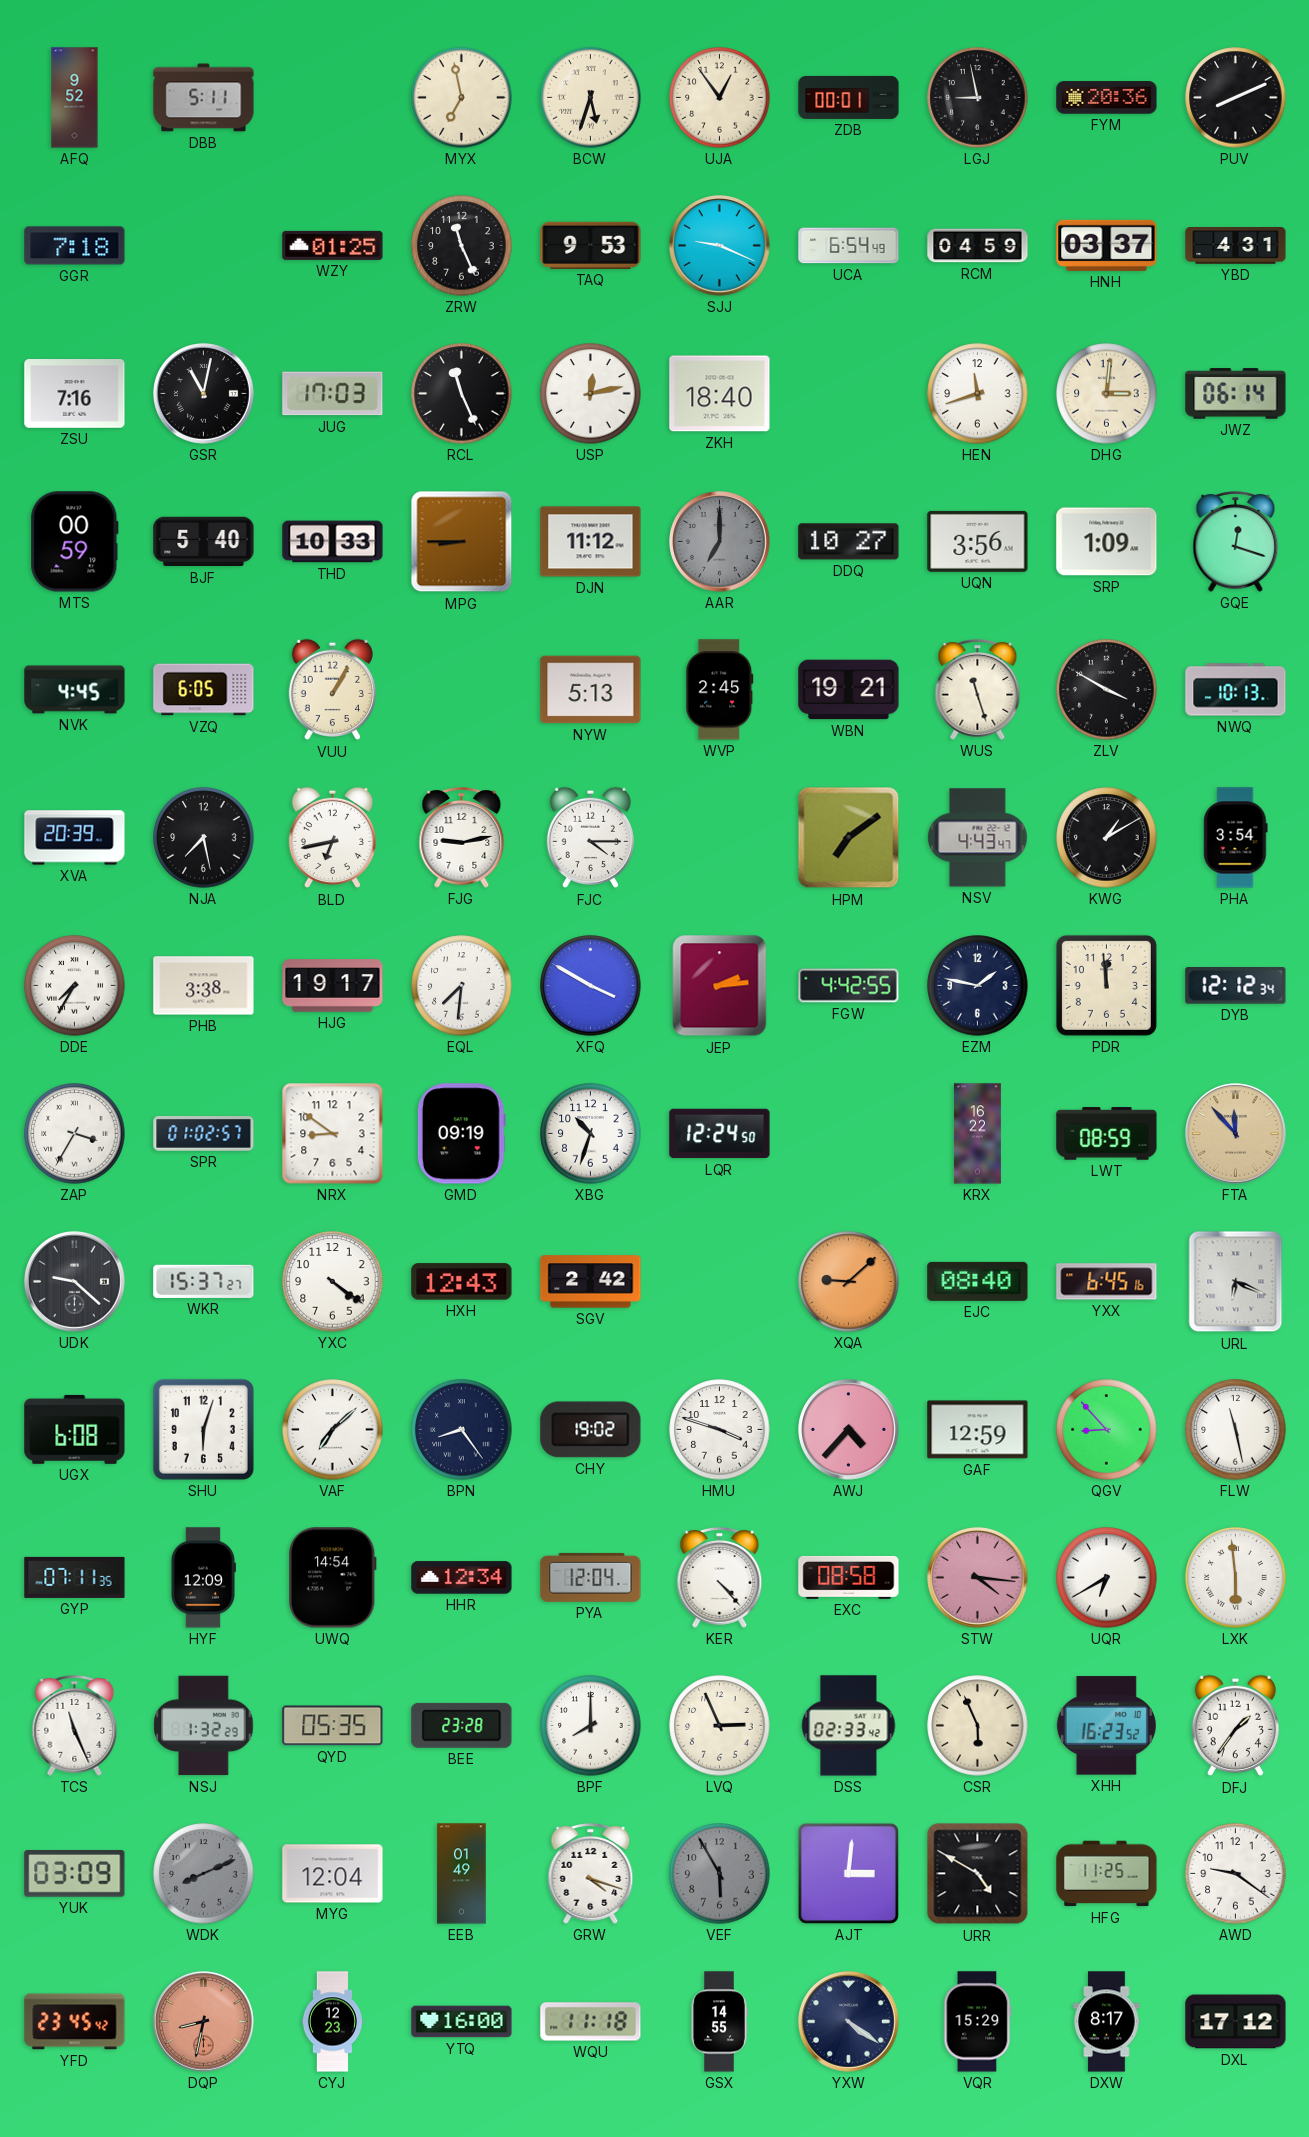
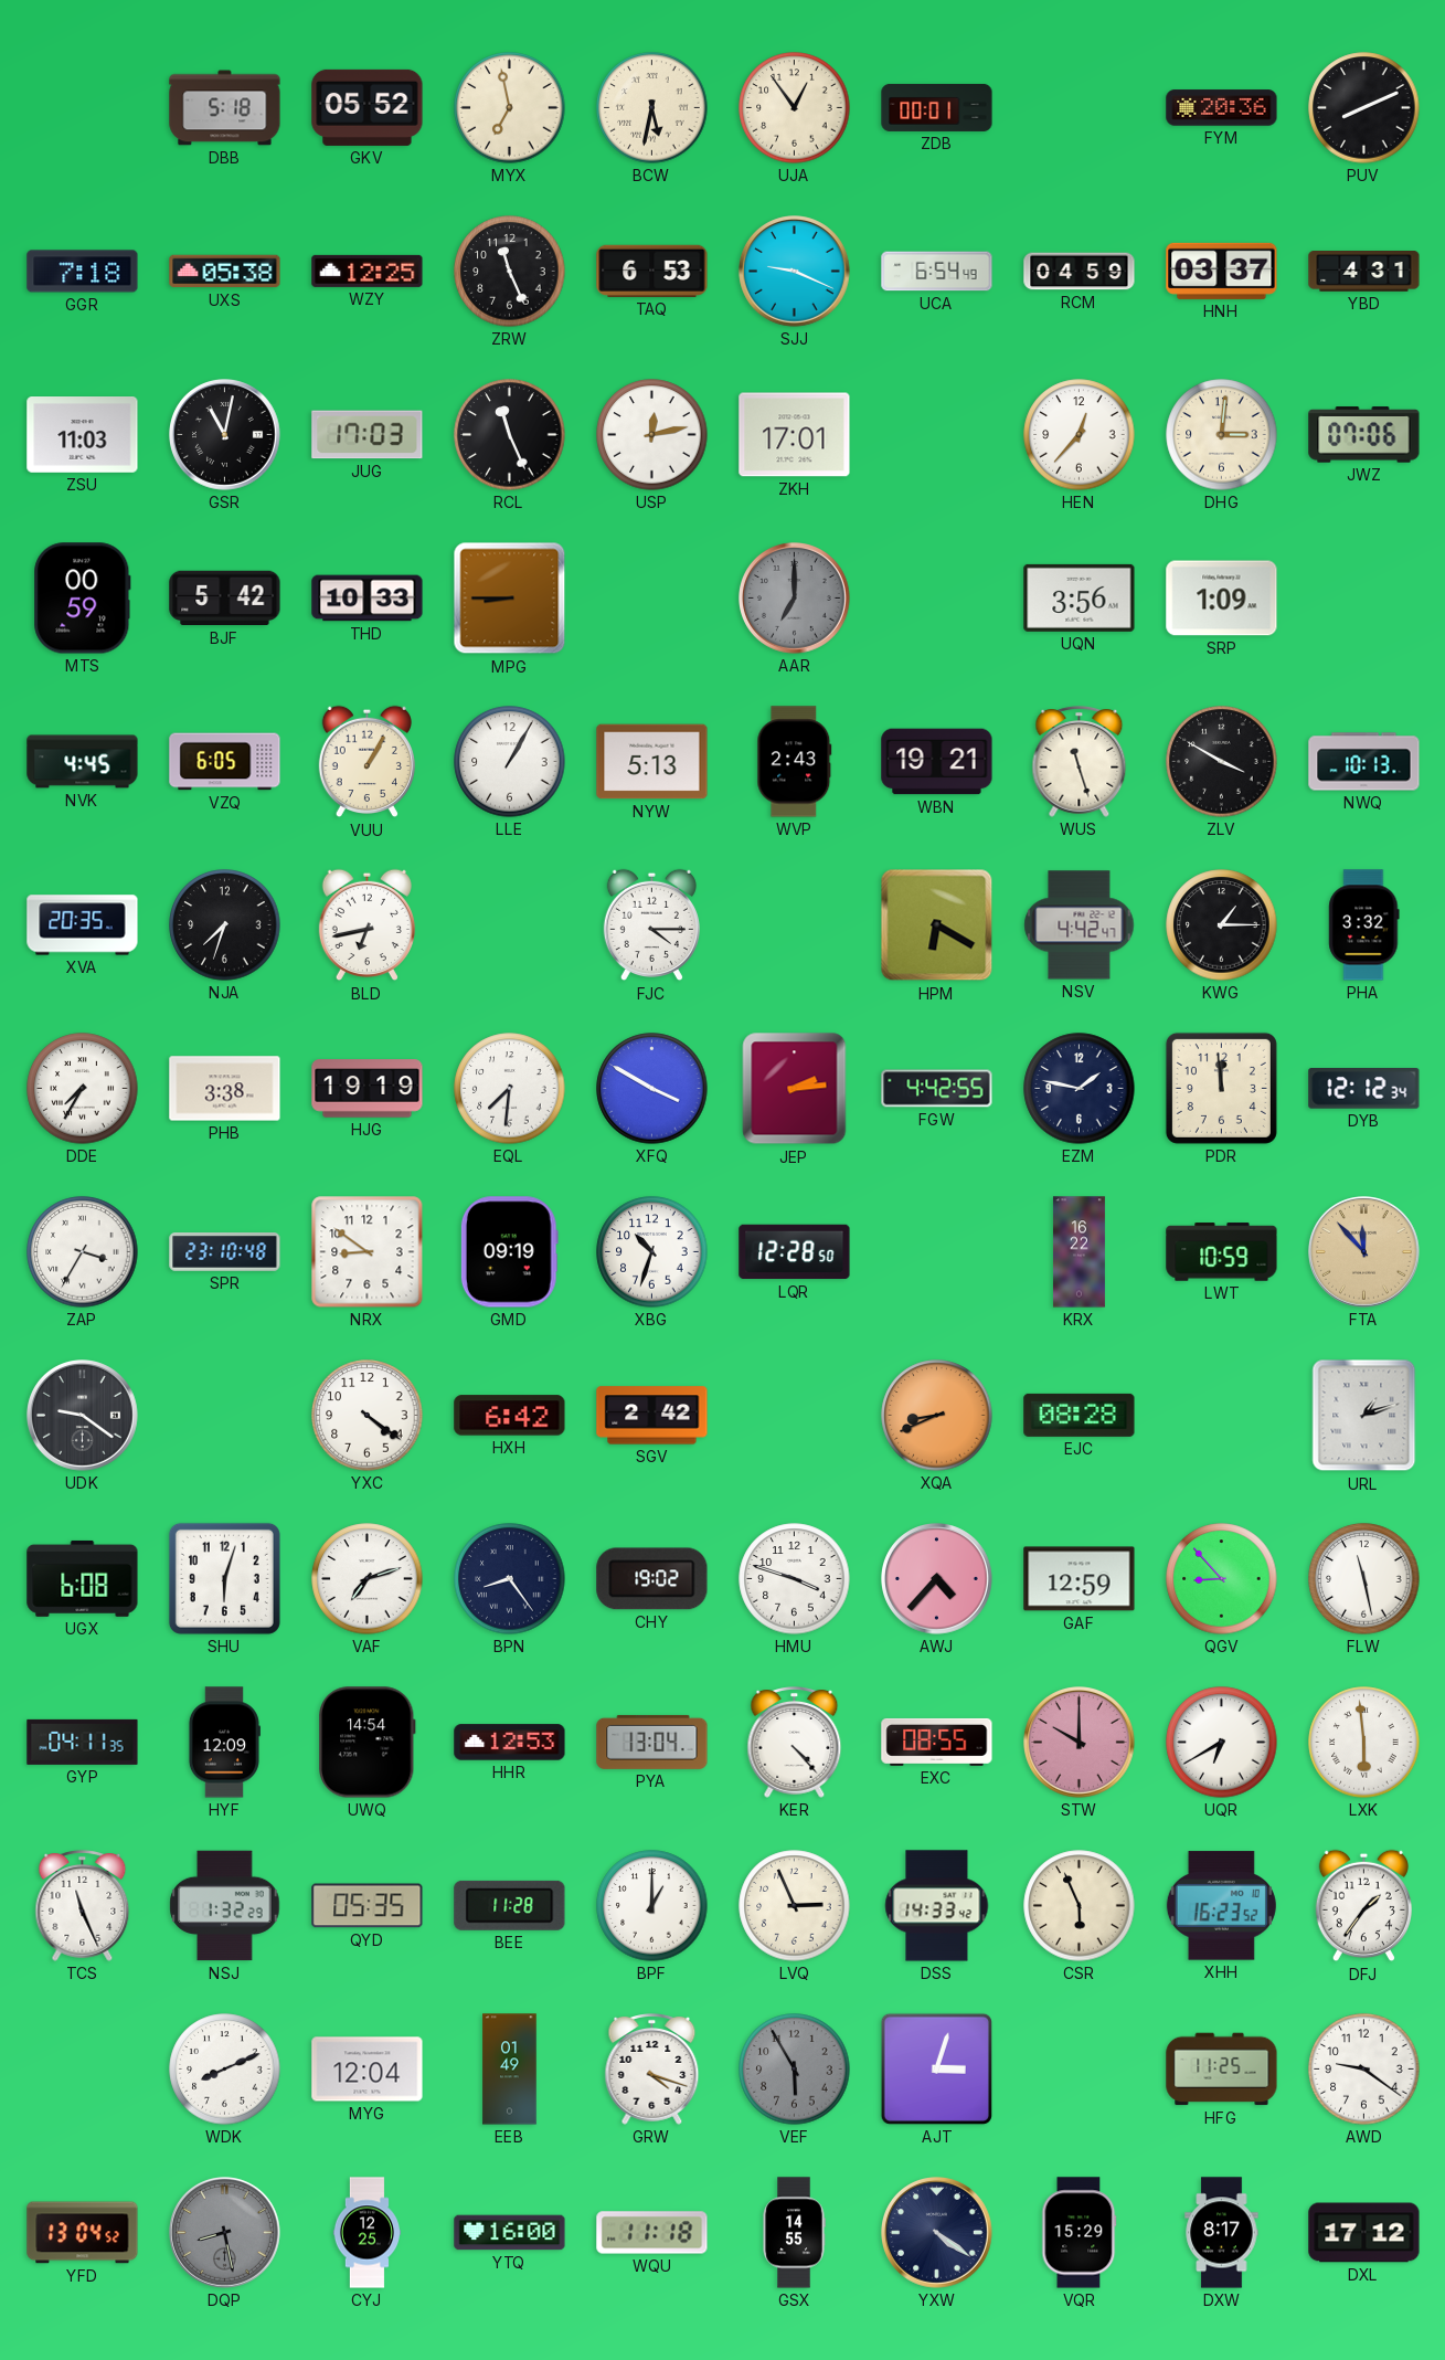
AFQ: 9:52 -> none
DBB: 5:11 -> 5:18
GKV: none -> 05:52
BCW: 5:33 -> 5:32
LGJ: 8:58 -> none
UXS: none -> 05:38
WZY: 01:25 -> 12:25
TAQ: 9:53 -> 6:53
ZSU: 7:16 -> 11:03
ZKH: 18:40 -> 17:01
HEN: 11:42 -> 12:37
JWZ: 06:14 -> 07:06
BJF: 5:40 -> 5:42
DJN: 11:12 -> none
DDQ: 10:27 -> none
GQE: 12:18 -> none
LLE: none -> 1:05
WVP: 2:45 -> 2:43
XVA: 20:39 -> 20:35
NJA: 7:28 -> 7:33
FJG: 9:13 -> none
HPM: 7:09 -> 6:20
NSV: 4:43 -> 4:42
KWG: 1:10 -> 1:15
PHA: 3:54 -> 3:32
HJG: 19:17 -> 19:19
SPR: 01:02 -> 23:10
LQR: 12:24 -> 12:28
LWT: 08:59 -> 10:59
UDK: 9:22 -> 9:21
WKR: 15:37 -> none
HXH: 12:43 -> 6:42
XQA: 9:08 -> 8:41
EJC: 08:40 -> 08:28
YXX: 6:45 -> none
URL: 6:19 -> 1:12
VAF: 7:08 -> 7:12
GYP: 07:11 -> 04:11
HHR: 12:34 -> 12:53
PYA: 12:04 -> 13:04
EXC: 08:58 -> 08:55
STW: 4:16 -> 10:00
BEE: 23:28 -> 11:28
BPF: 8:00 -> 1:00
DSS: 02:33 -> 14:33
YUK: 03:09 -> none
WDK dial: grey -> white
AJT: 3:01 -> 3:03
URR: 4:50 -> none
YFD: 23:45 -> 13:04
DQP: 8:32 -> 8:28
DQP dial: salmon -> grey
CYJ: 12:23 -> 12:25
